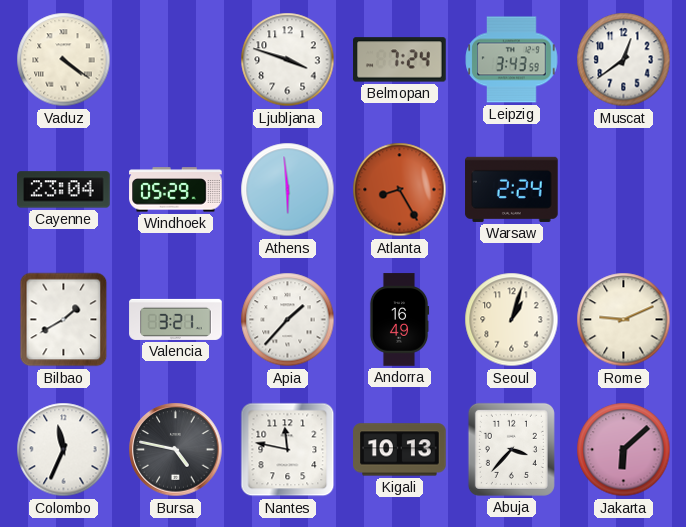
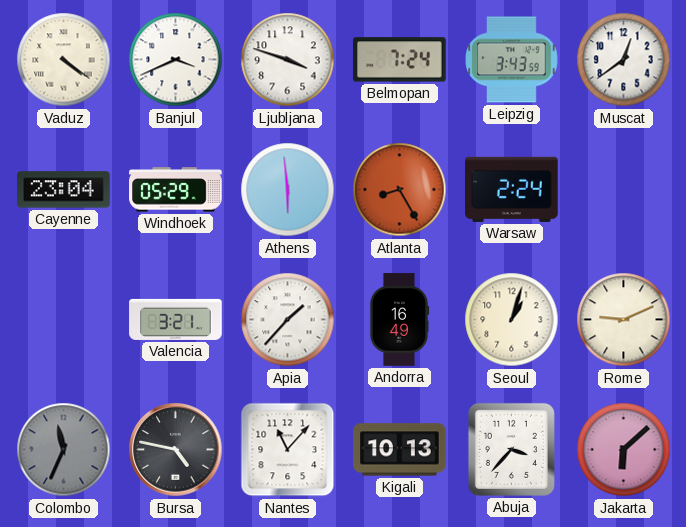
Banjul: none -> 3:41
Bilbao: 1:40 -> none
Colombo dial: white -> grey
Nantes: 11:47 -> 11:07
